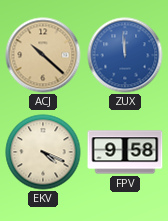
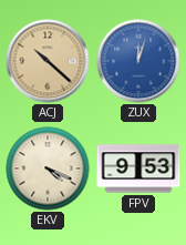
ZUX: 11:59 -> 12:03
FPV: 9:58 -> 9:53
